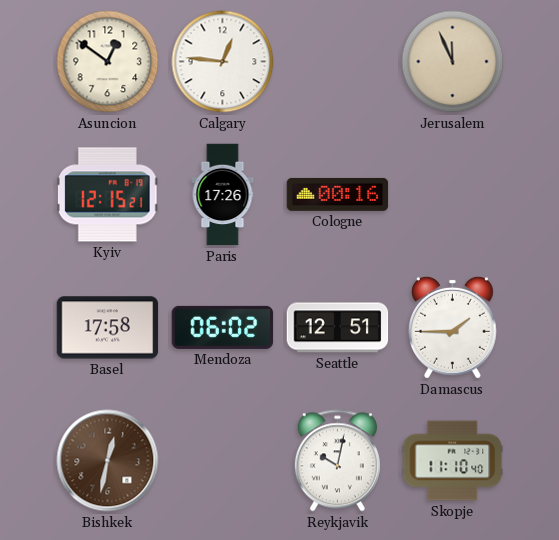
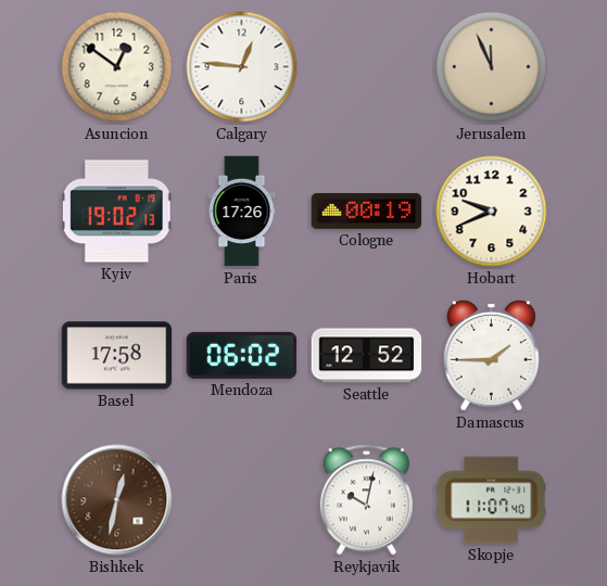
Kyiv: 12:15 -> 19:02
Cologne: 00:16 -> 00:19
Hobart: none -> 9:41
Seattle: 12:51 -> 12:52
Skopje: 11:10 -> 11:07
